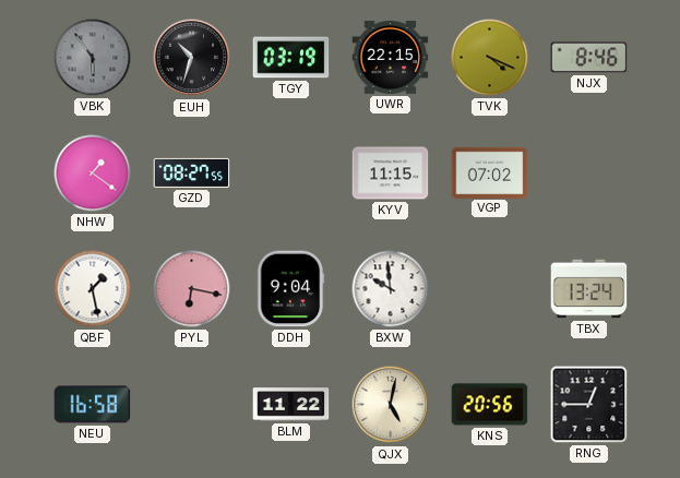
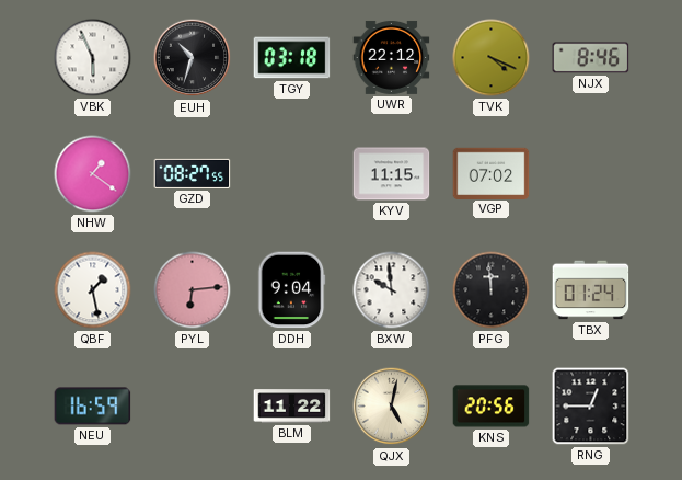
VBK: 5:54 -> 5:56
VBK dial: grey -> white
TGY: 03:19 -> 03:18
UWR: 22:15 -> 22:12
PYL: 6:17 -> 6:14
PFG: none -> 11:59
TBX: 13:24 -> 01:24
NEU: 16:58 -> 16:59
